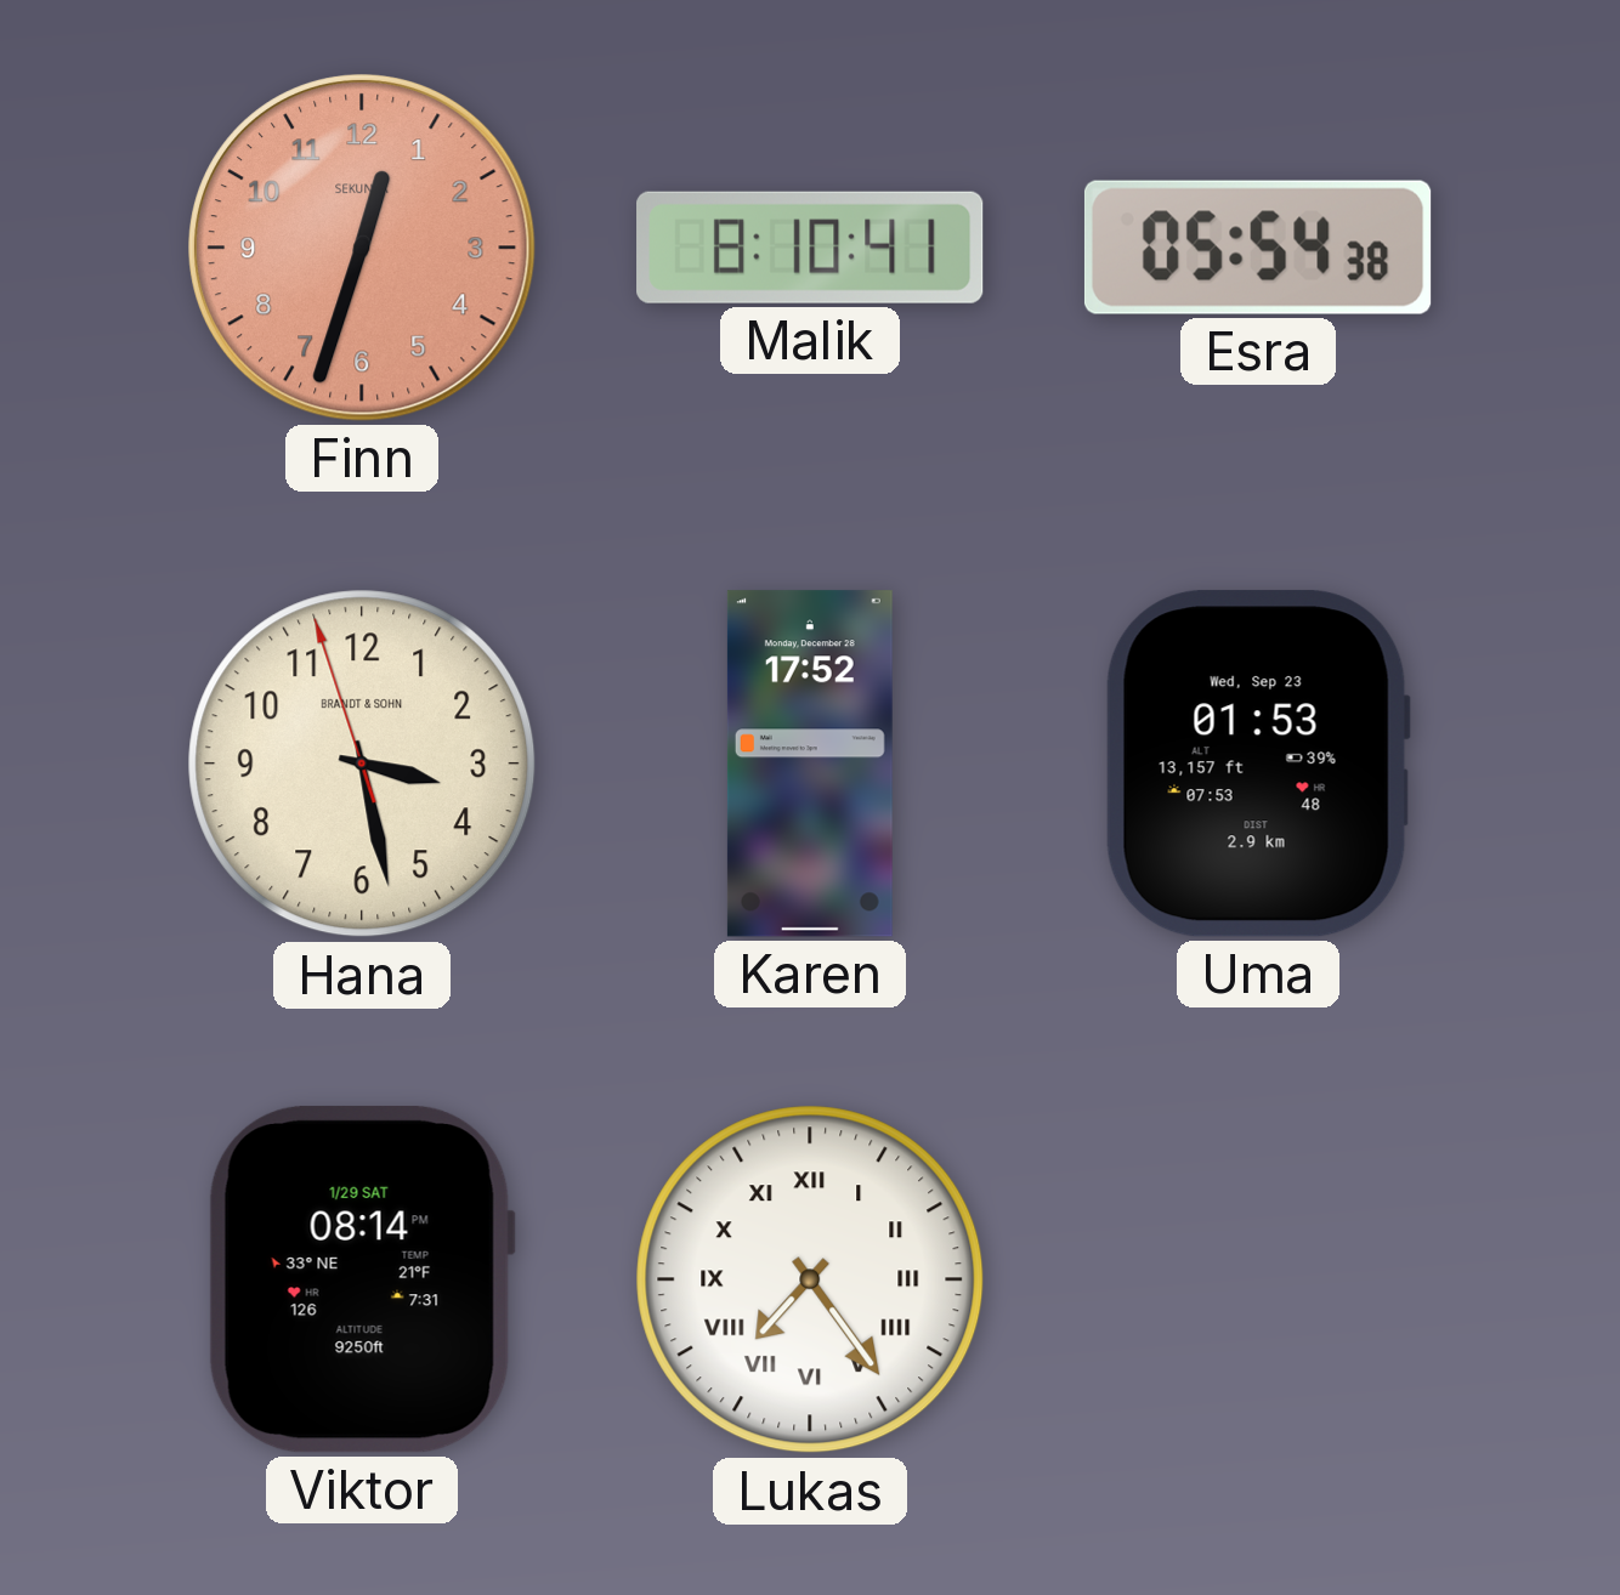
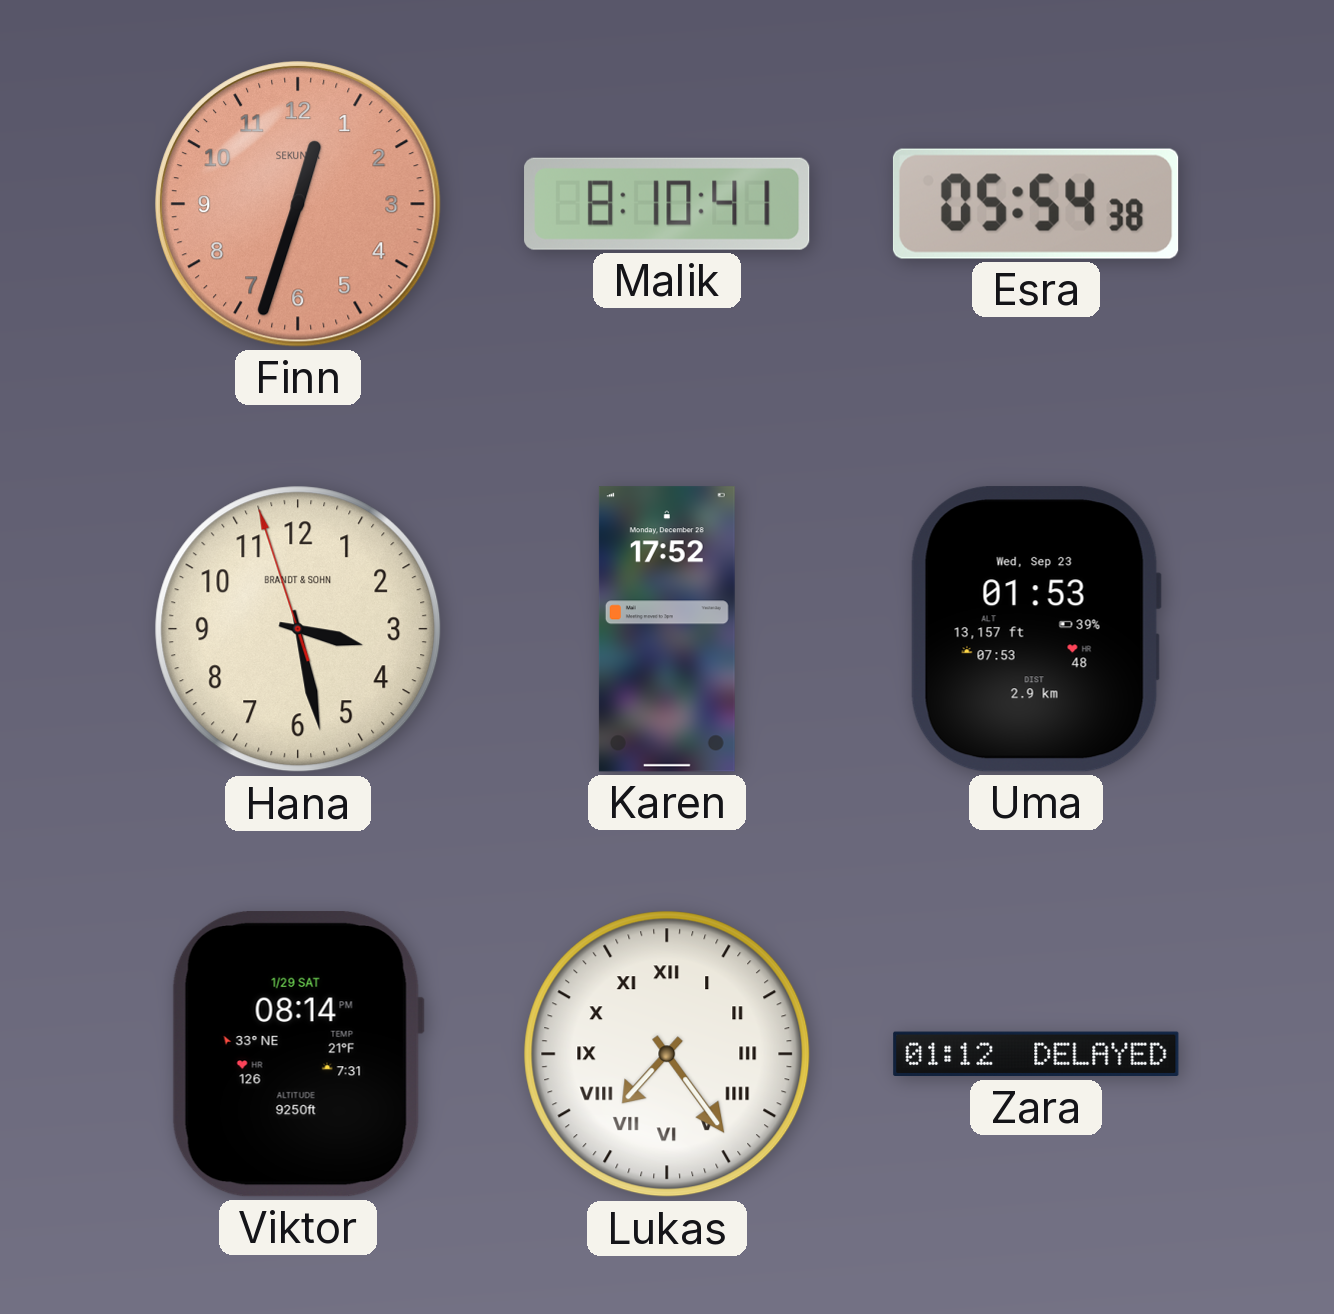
Zara: none -> 01:12
